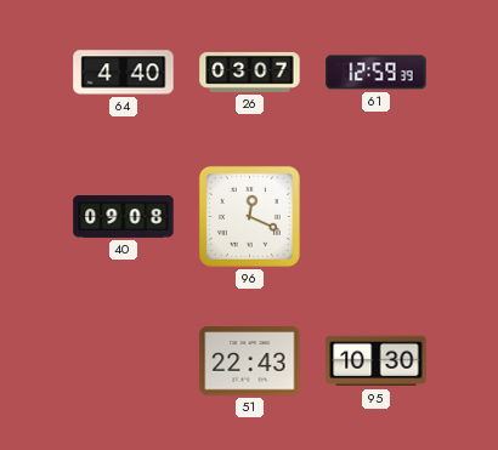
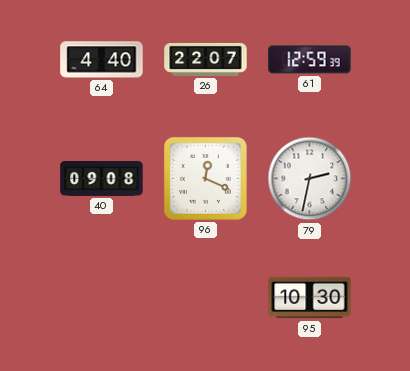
26: 03:07 -> 22:07
79: none -> 2:32
51: 22:43 -> none
